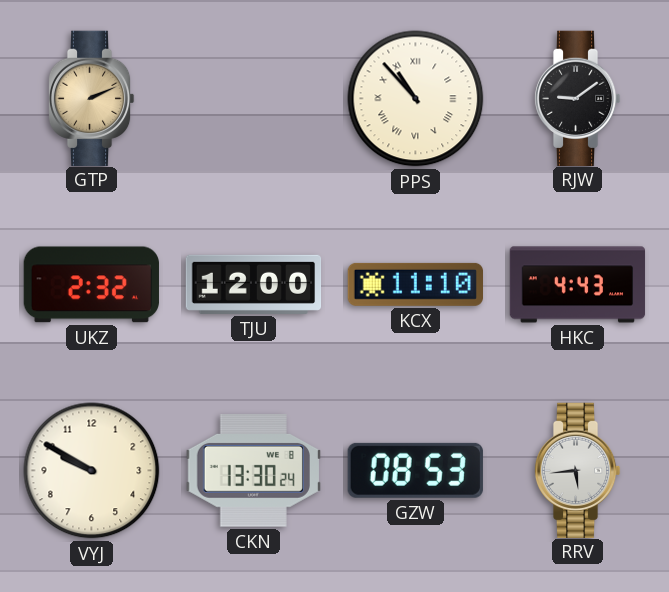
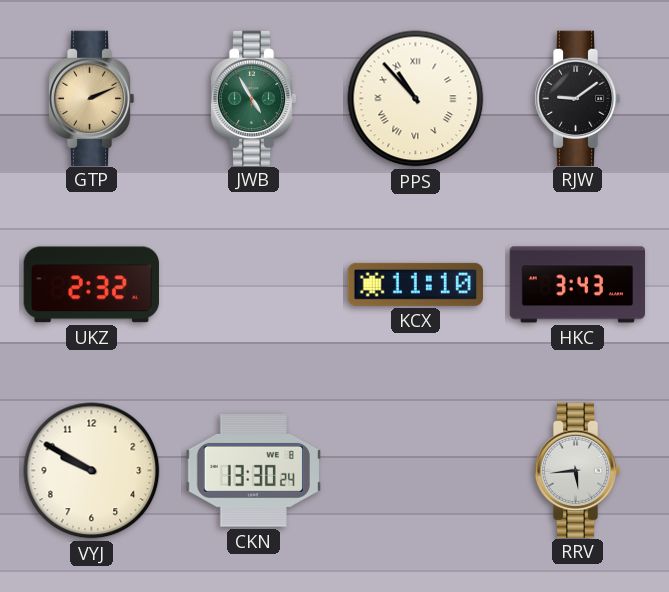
JWB: none -> 4:55
TJU: 12:00 -> none
HKC: 4:43 -> 3:43
GZW: 08:53 -> none
